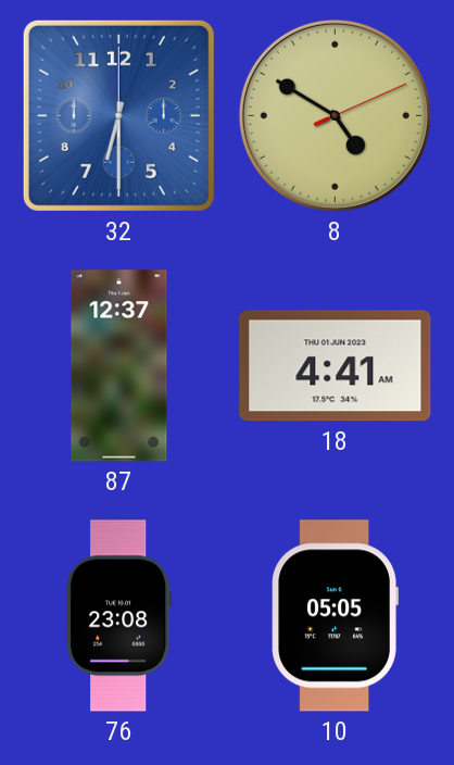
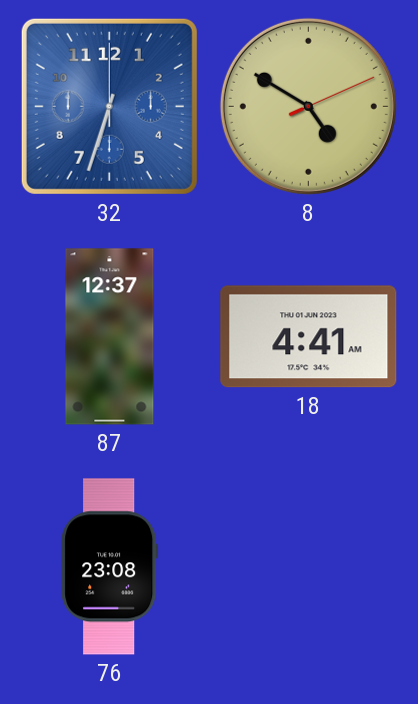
32: 6:30 -> 6:33
10: 05:05 -> none
